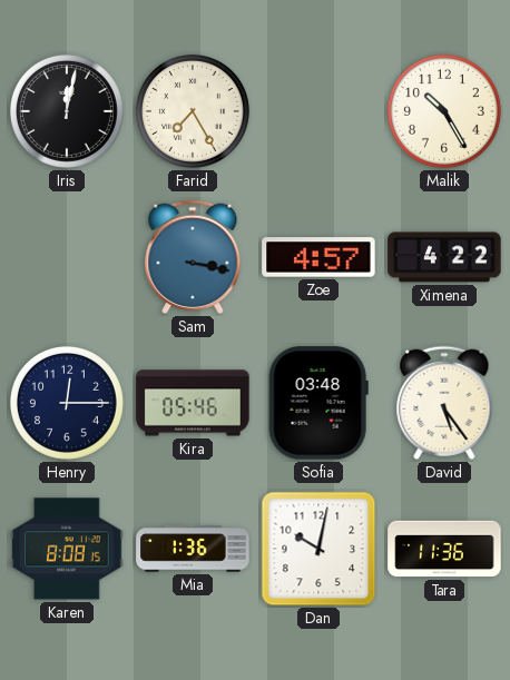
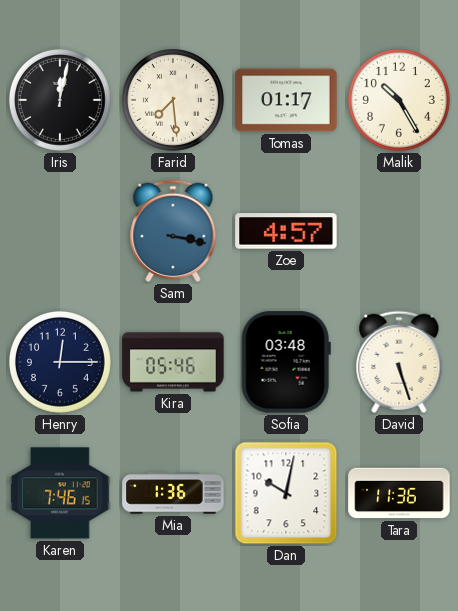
Farid: 7:25 -> 7:29
Tomas: none -> 01:17
Ximena: 4:22 -> none
David: 5:24 -> 5:27
Karen: 8:08 -> 7:46
